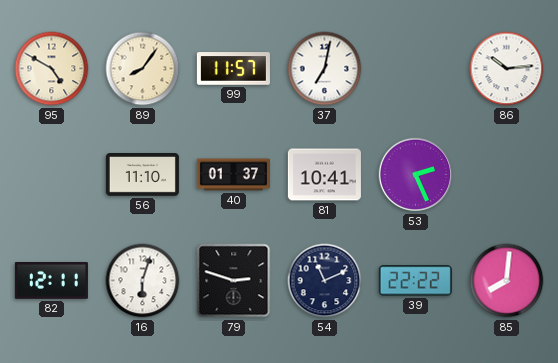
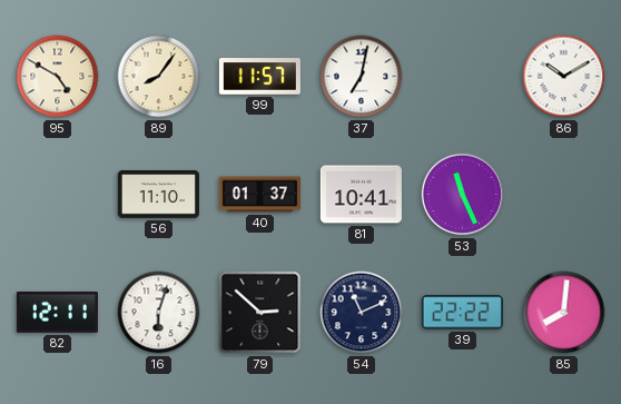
86: 10:14 -> 10:10
53: 2:26 -> 11:26
79: 2:48 -> 2:52
